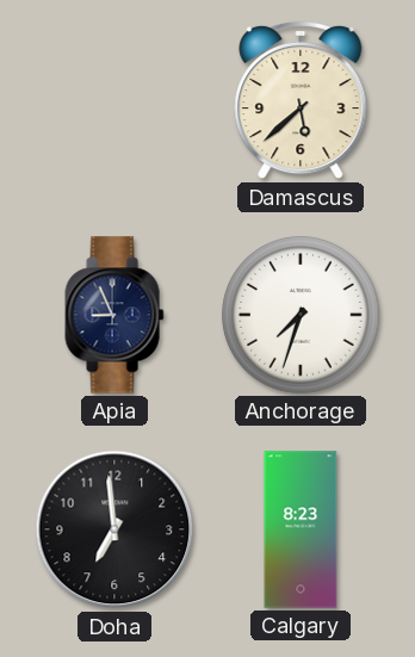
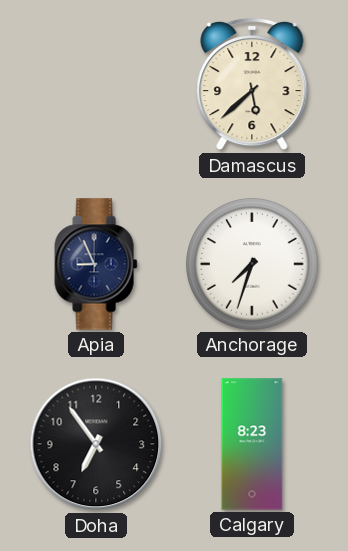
Doha: 6:59 -> 6:54
